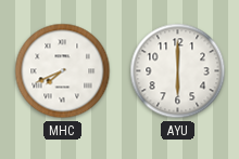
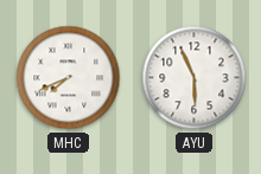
AYU: 6:00 -> 5:56
